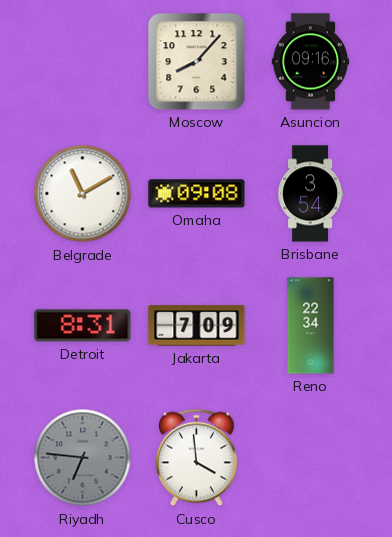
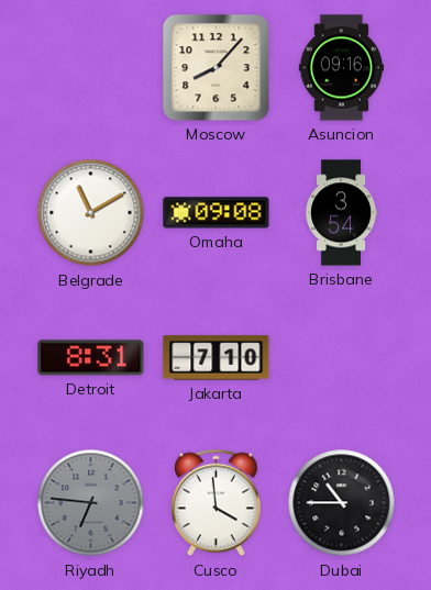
Jakarta: 7:09 -> 7:10
Reno: 22:34 -> none
Dubai: none -> 10:45
